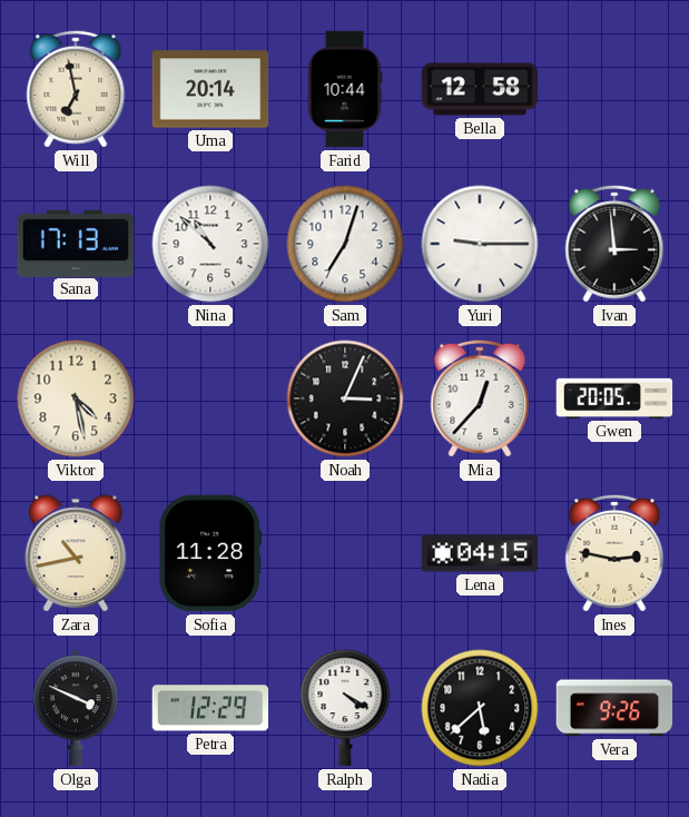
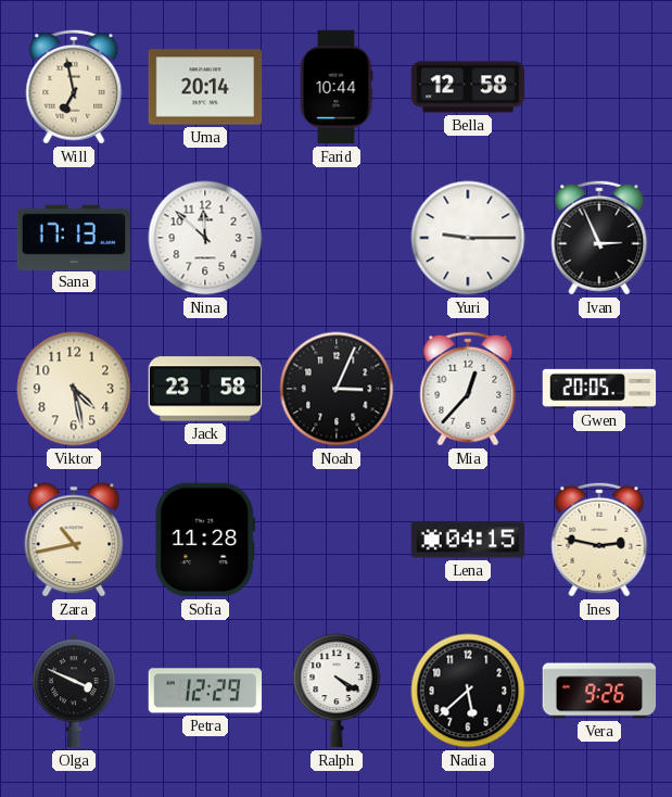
Nina: 10:52 -> 11:52
Sam: 7:03 -> none
Ivan: 2:59 -> 2:56
Jack: none -> 23:58
